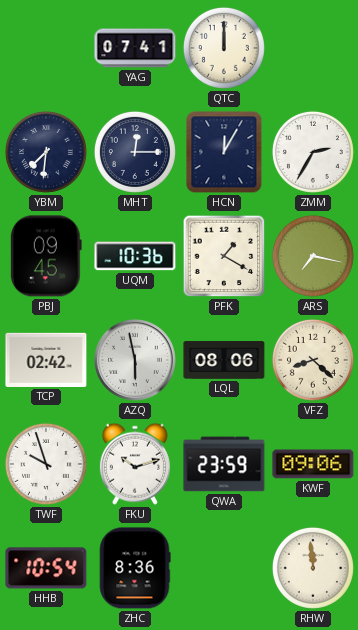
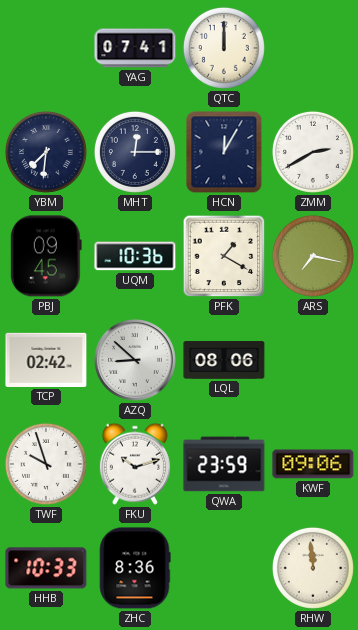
ZMM: 2:35 -> 2:40
AZQ: 5:58 -> 8:52
VFZ: 8:22 -> none
HHB: 10:54 -> 10:33
